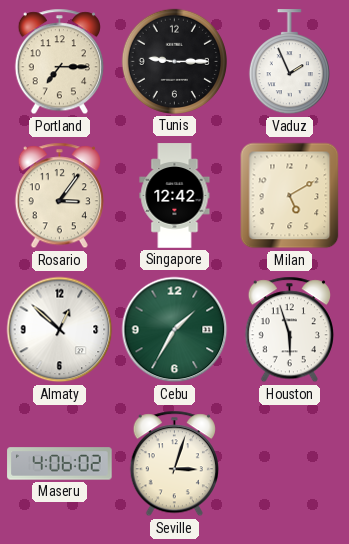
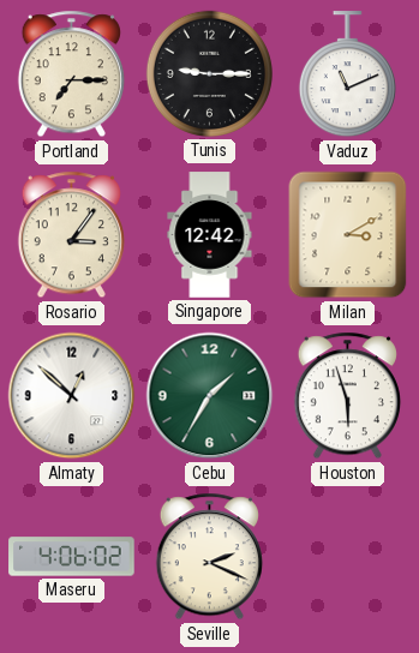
Vaduz: 1:56 -> 11:11
Milan: 5:10 -> 3:10
Seville: 3:03 -> 2:19
